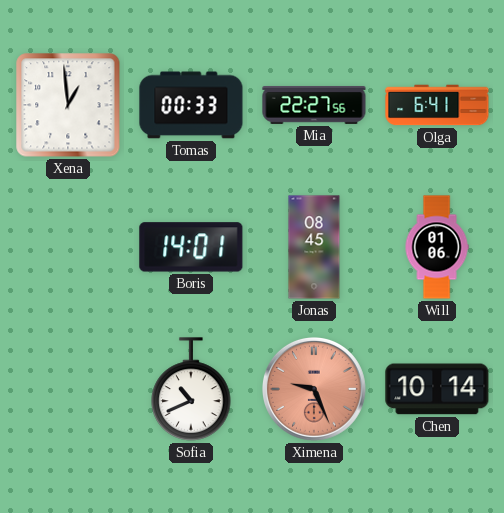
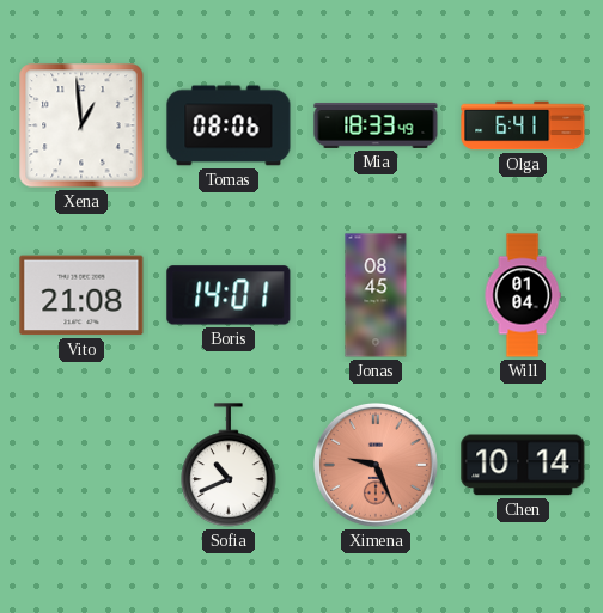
Tomas: 00:33 -> 08:06
Mia: 22:27 -> 18:33
Vito: none -> 21:08
Will: 01:06 -> 01:04
